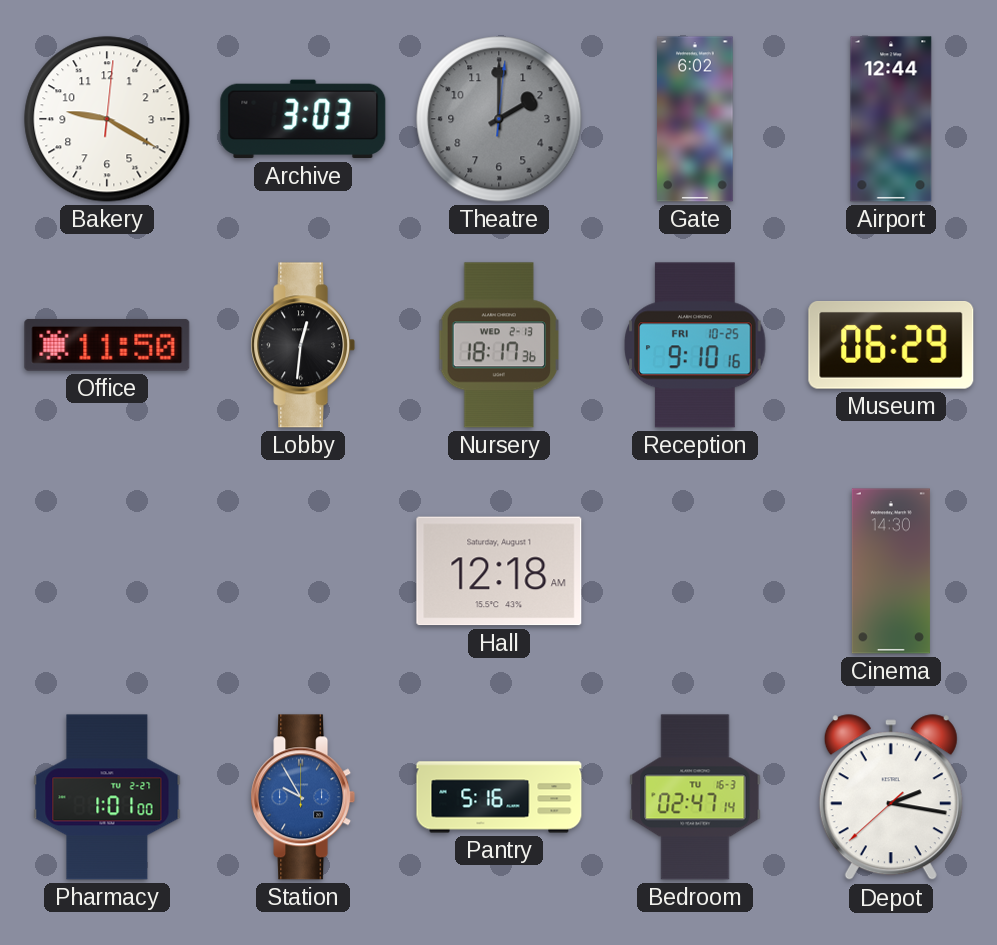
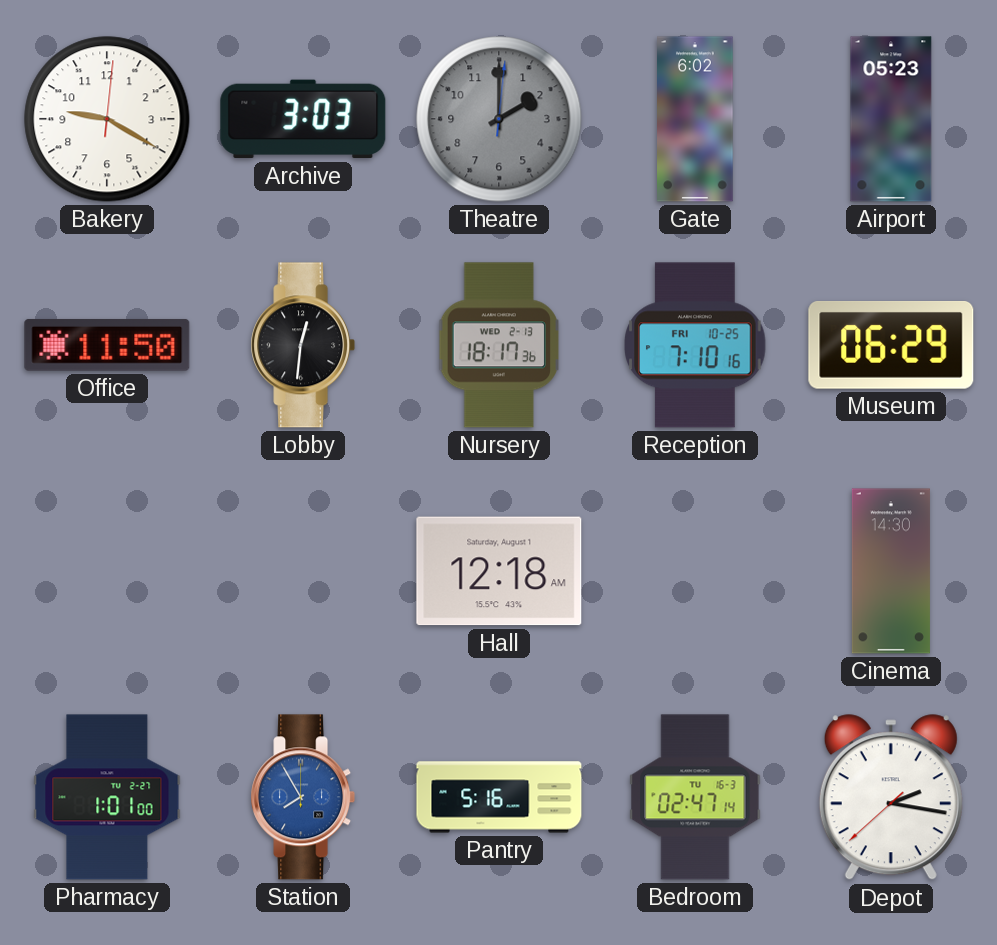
Airport: 12:44 -> 05:23
Reception: 9:10 -> 7:10
Station: 9:55 -> 7:55
